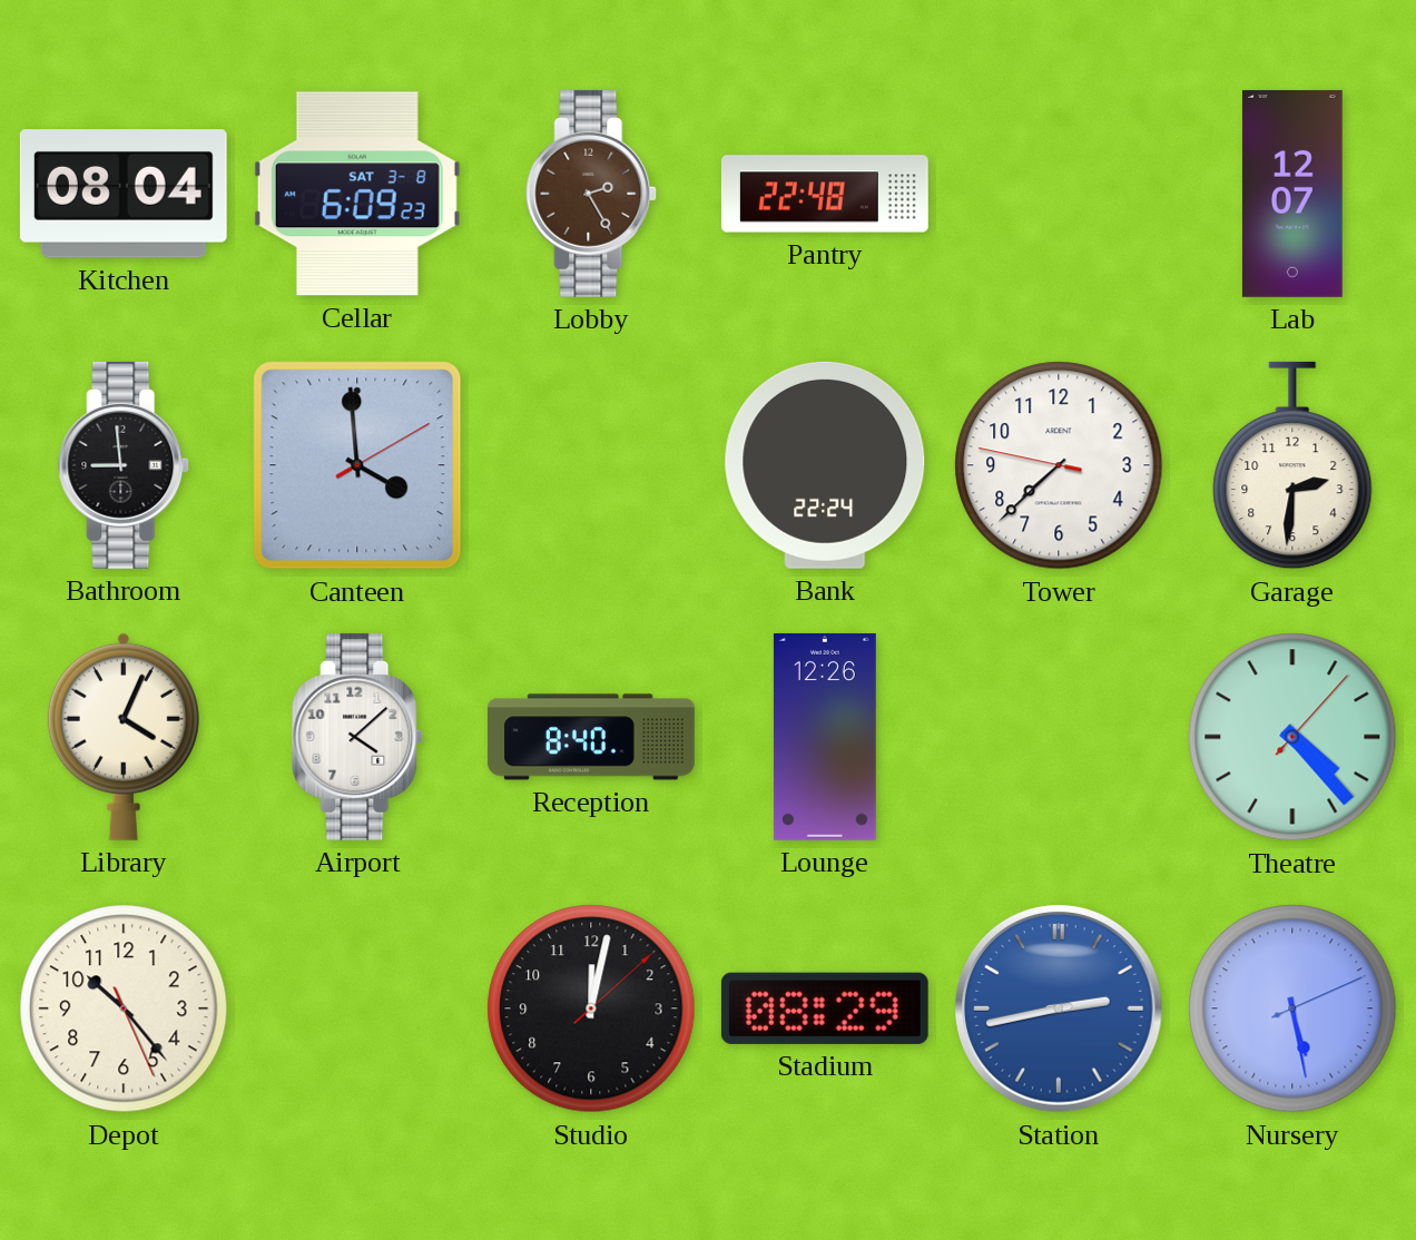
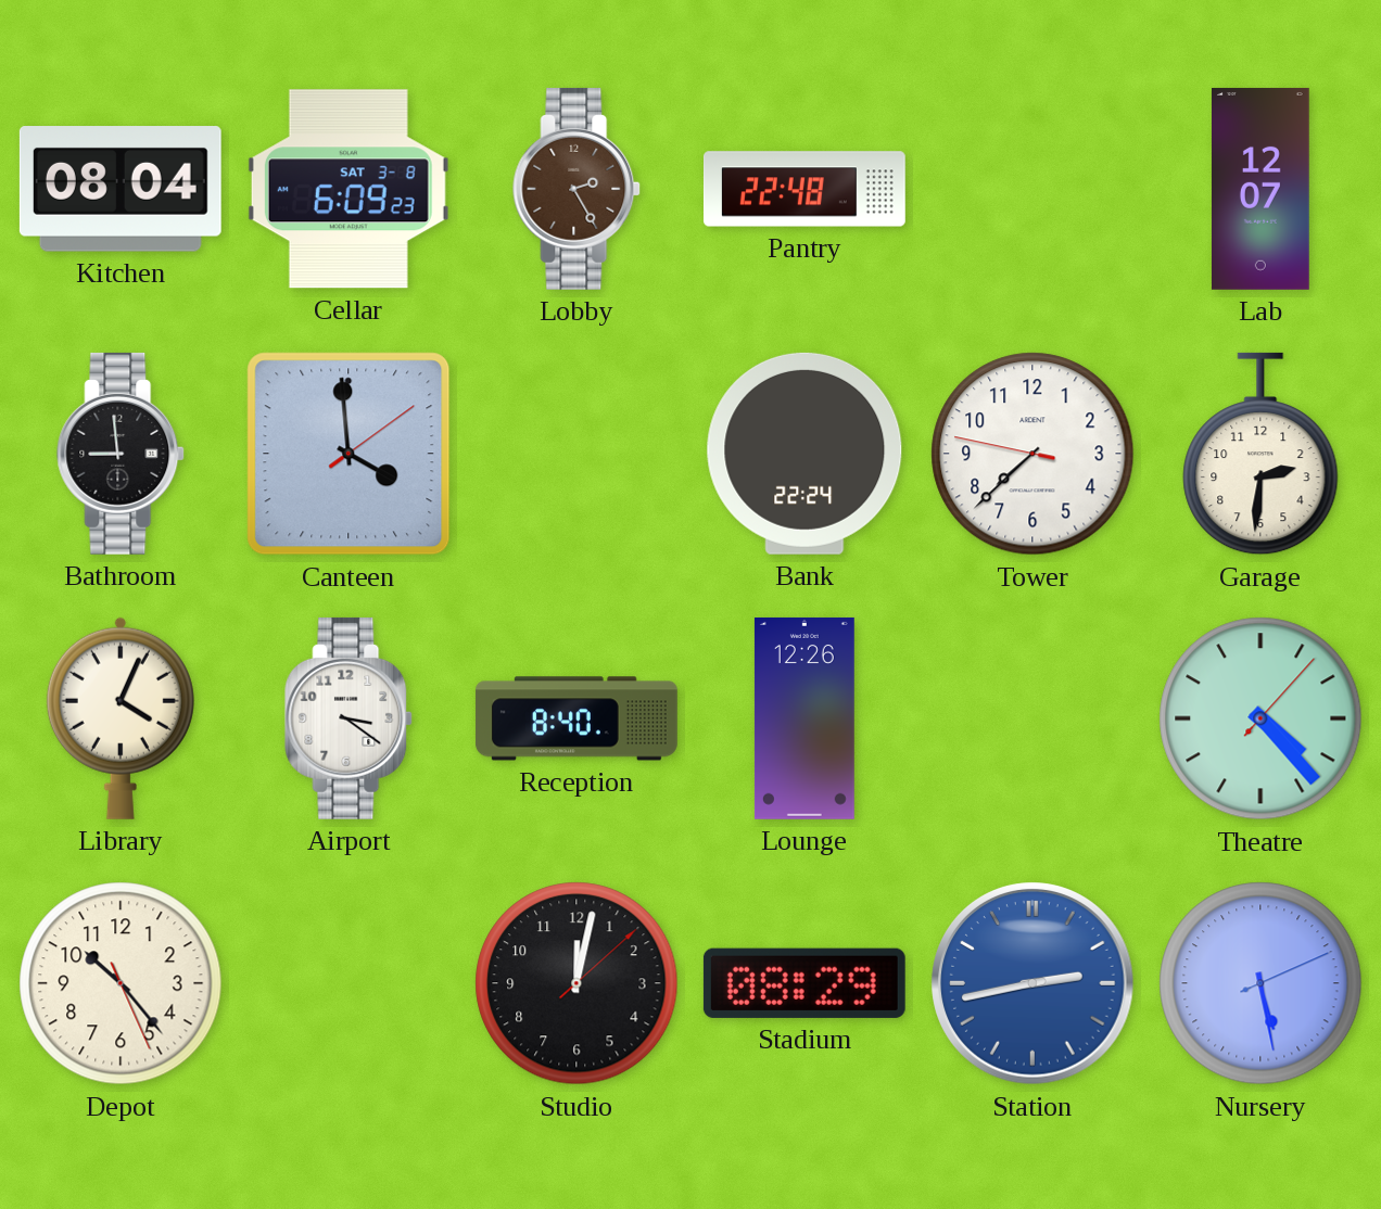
Canteen: 3:59:10 -> 3:59:09
Airport: 4:08 -> 3:21
